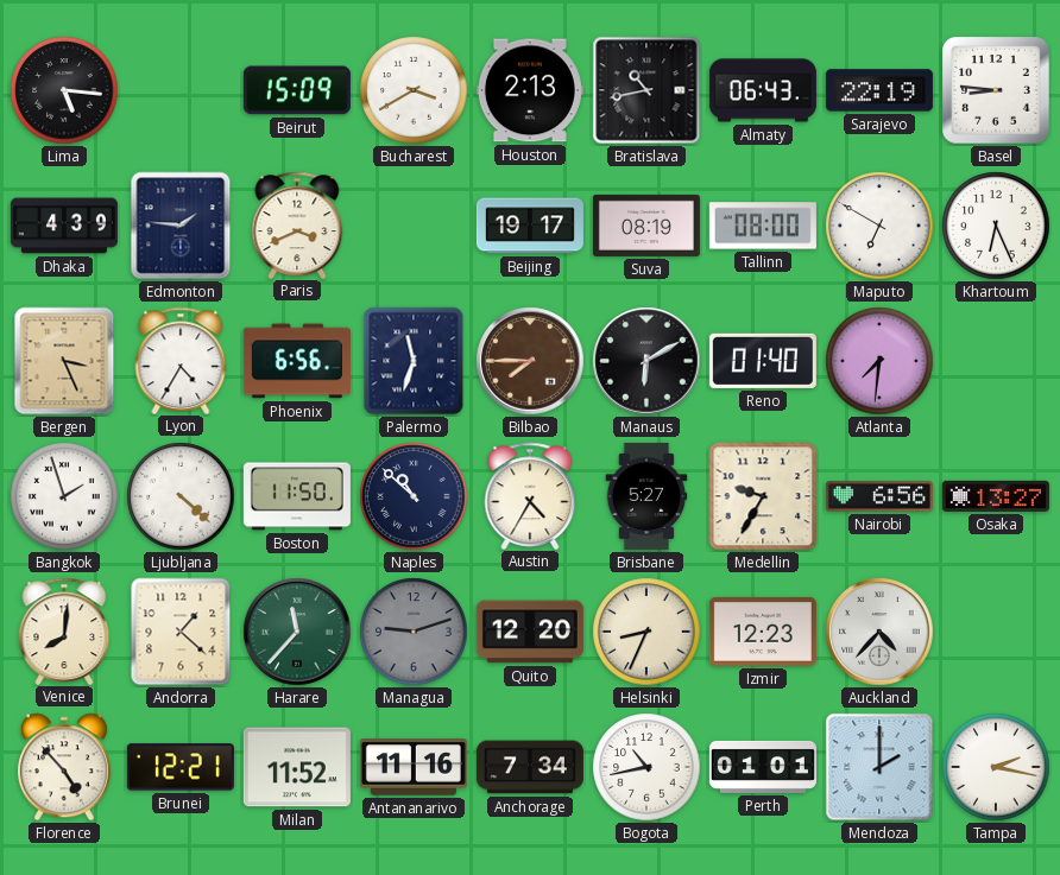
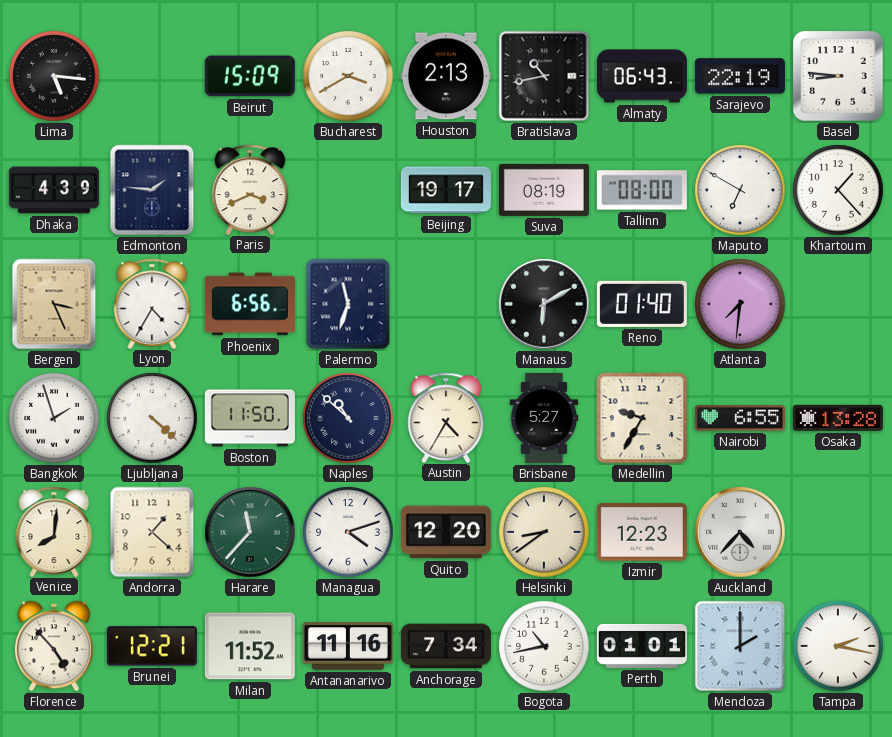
Khartoum: 6:26 -> 1:23
Bilbao: 7:45 -> none
Nairobi: 6:56 -> 6:55
Osaka: 13:27 -> 13:28
Managua: 9:12 -> 4:12
Managua dial: grey -> white
Helsinki: 8:34 -> 8:39
